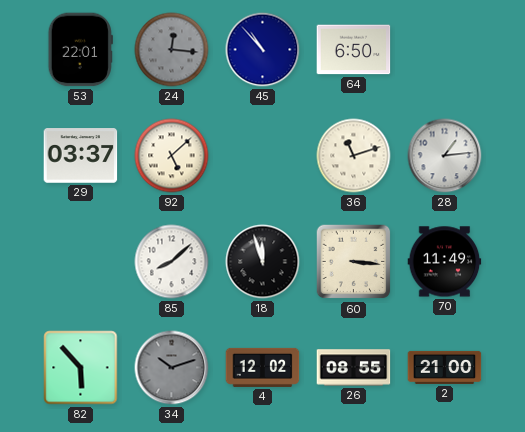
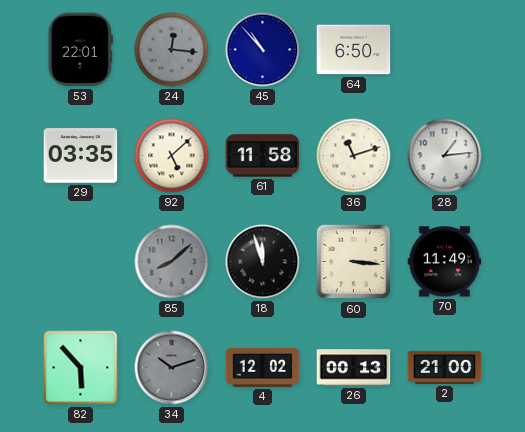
29: 03:37 -> 03:35
61: none -> 11:58
85 dial: white -> grey
26: 08:55 -> 00:13
